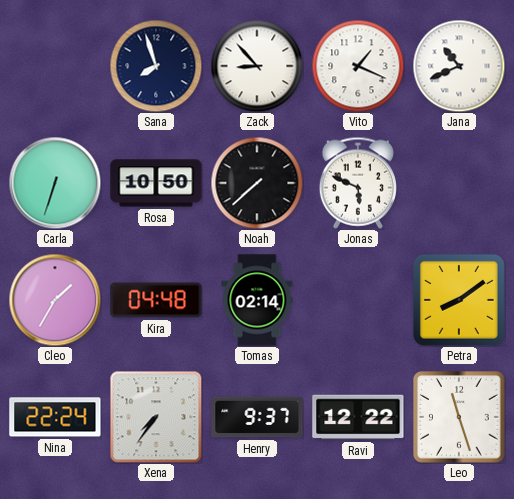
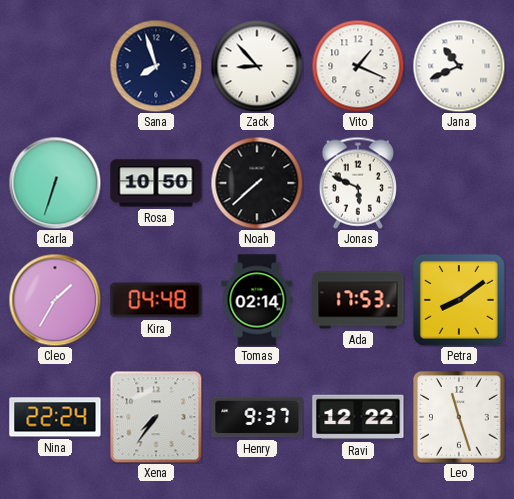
Ada: none -> 17:53
